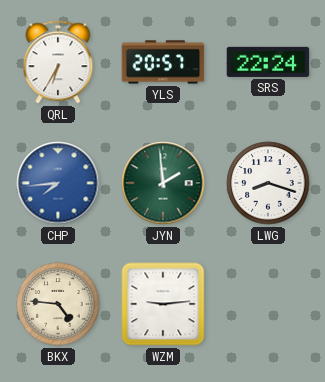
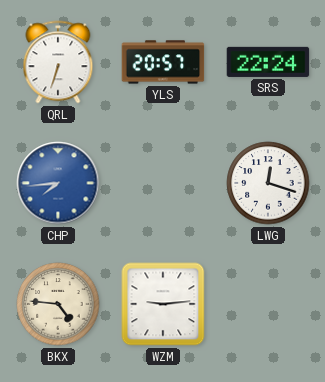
QRL: 6:35 -> 6:33
JYN: 1:59 -> none
LWG: 8:18 -> 12:18
